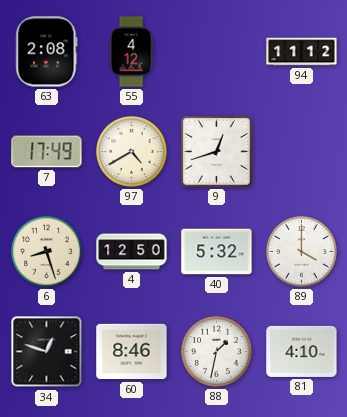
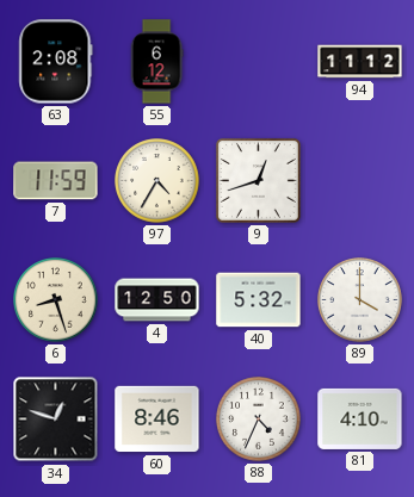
55: 4:12 -> 6:12
7: 17:49 -> 11:59
97: 4:40 -> 4:35
88: 1:32 -> 4:34
